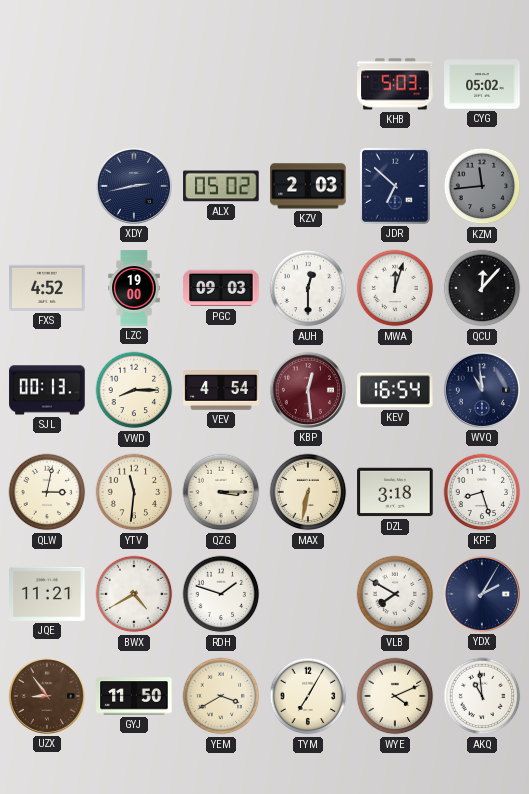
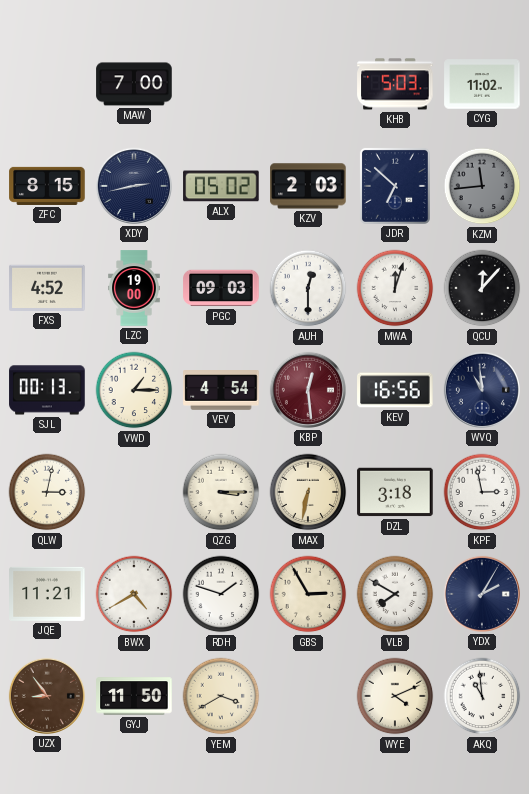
MAW: none -> 7:00
CYG: 05:02 -> 11:02
ZFC: none -> 8:15
VWD: 8:15 -> 1:15
KEV: 16:54 -> 16:56
YTV: 11:31 -> none
KPF: 8:27 -> 2:58
GBS: none -> 2:55
TYM: 7:05 -> none
